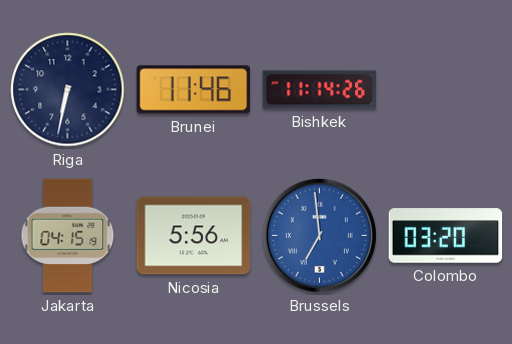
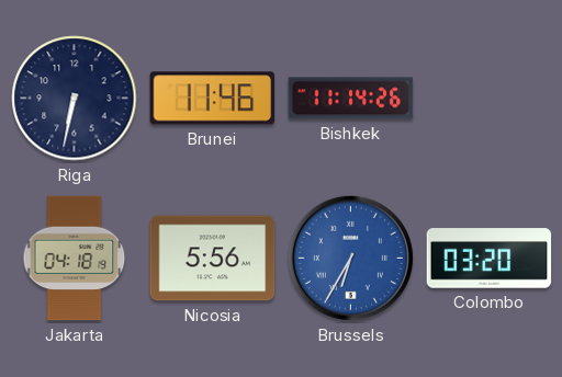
Jakarta: 04:15 -> 04:18
Brussels: 6:59 -> 6:35
